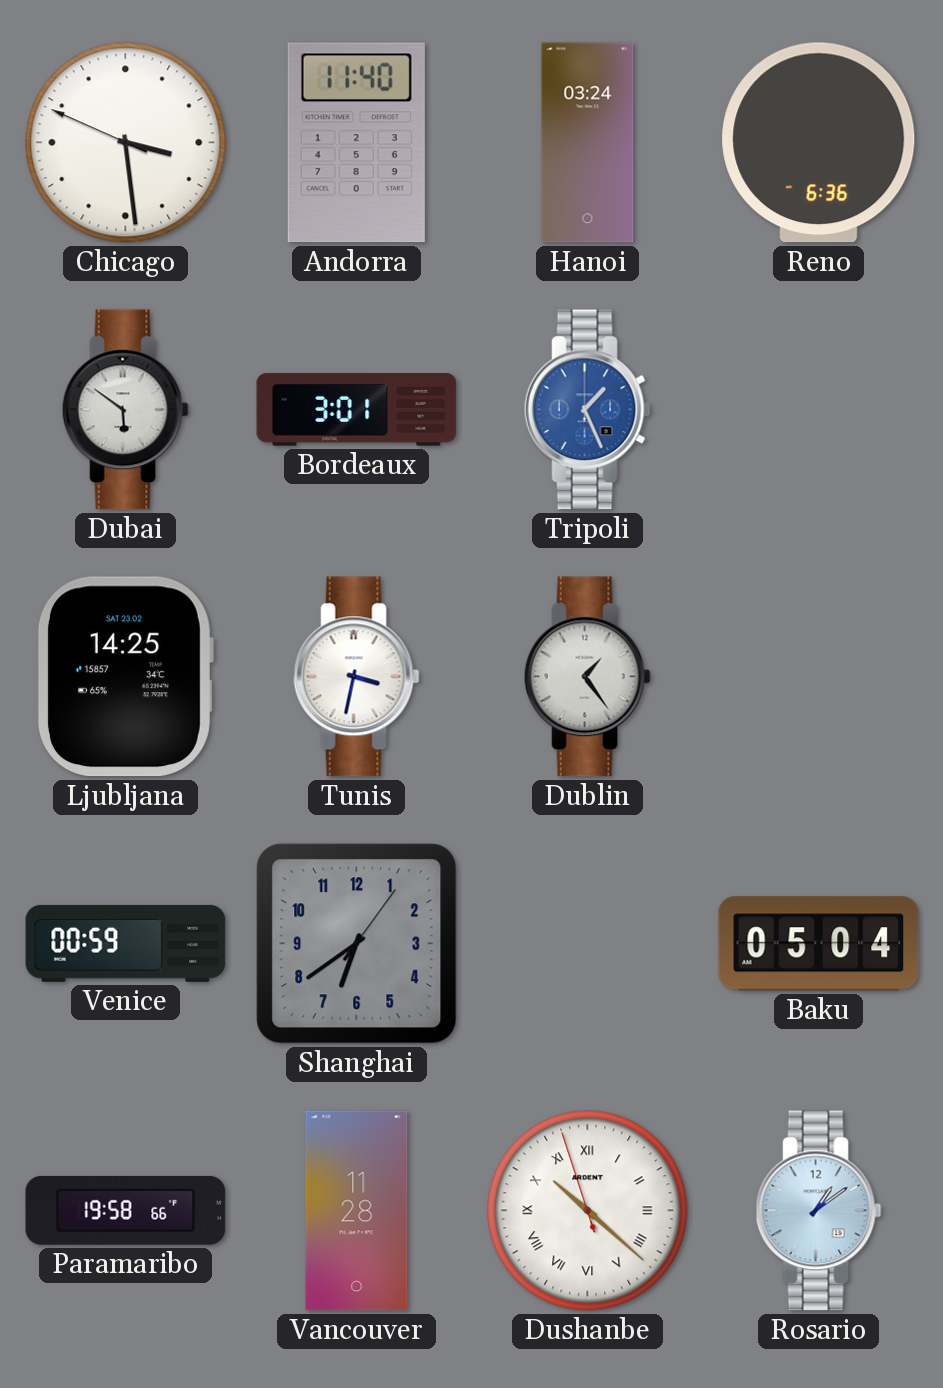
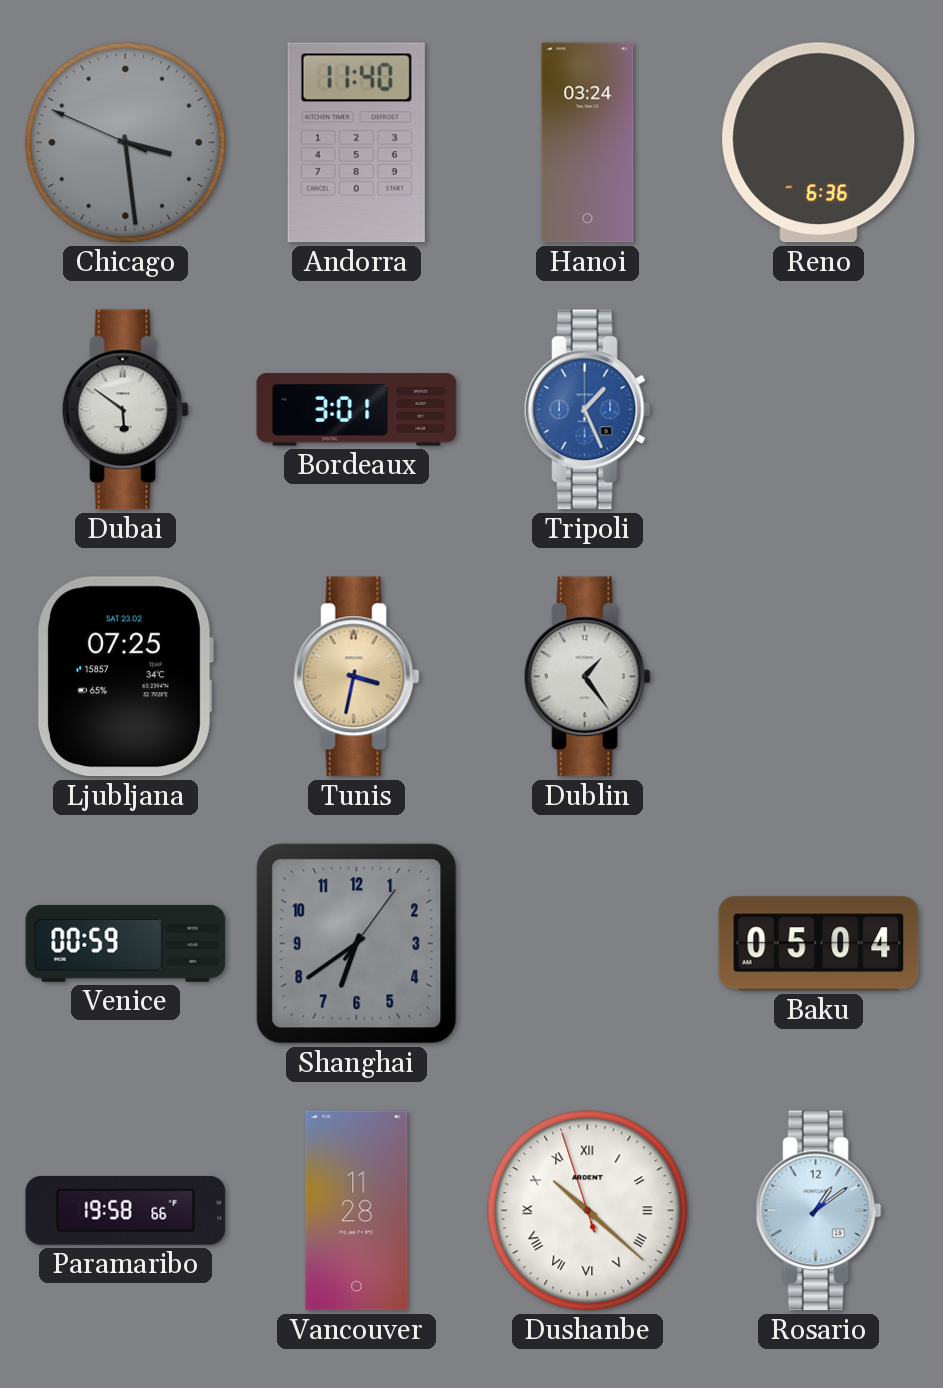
Chicago dial: white -> grey
Ljubljana: 14:25 -> 07:25
Tunis dial: white -> champagne
